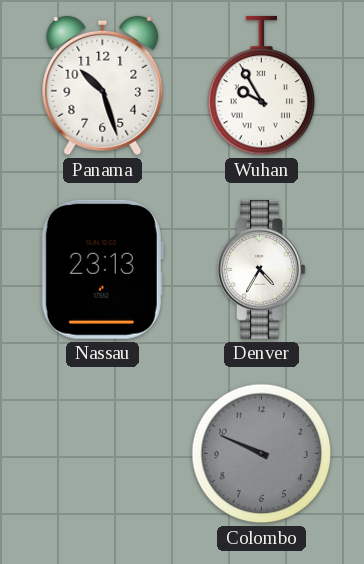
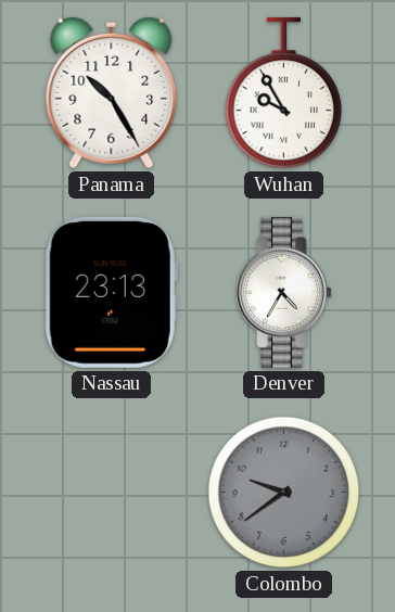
Panama: 10:27 -> 10:25
Colombo: 9:49 -> 9:39
